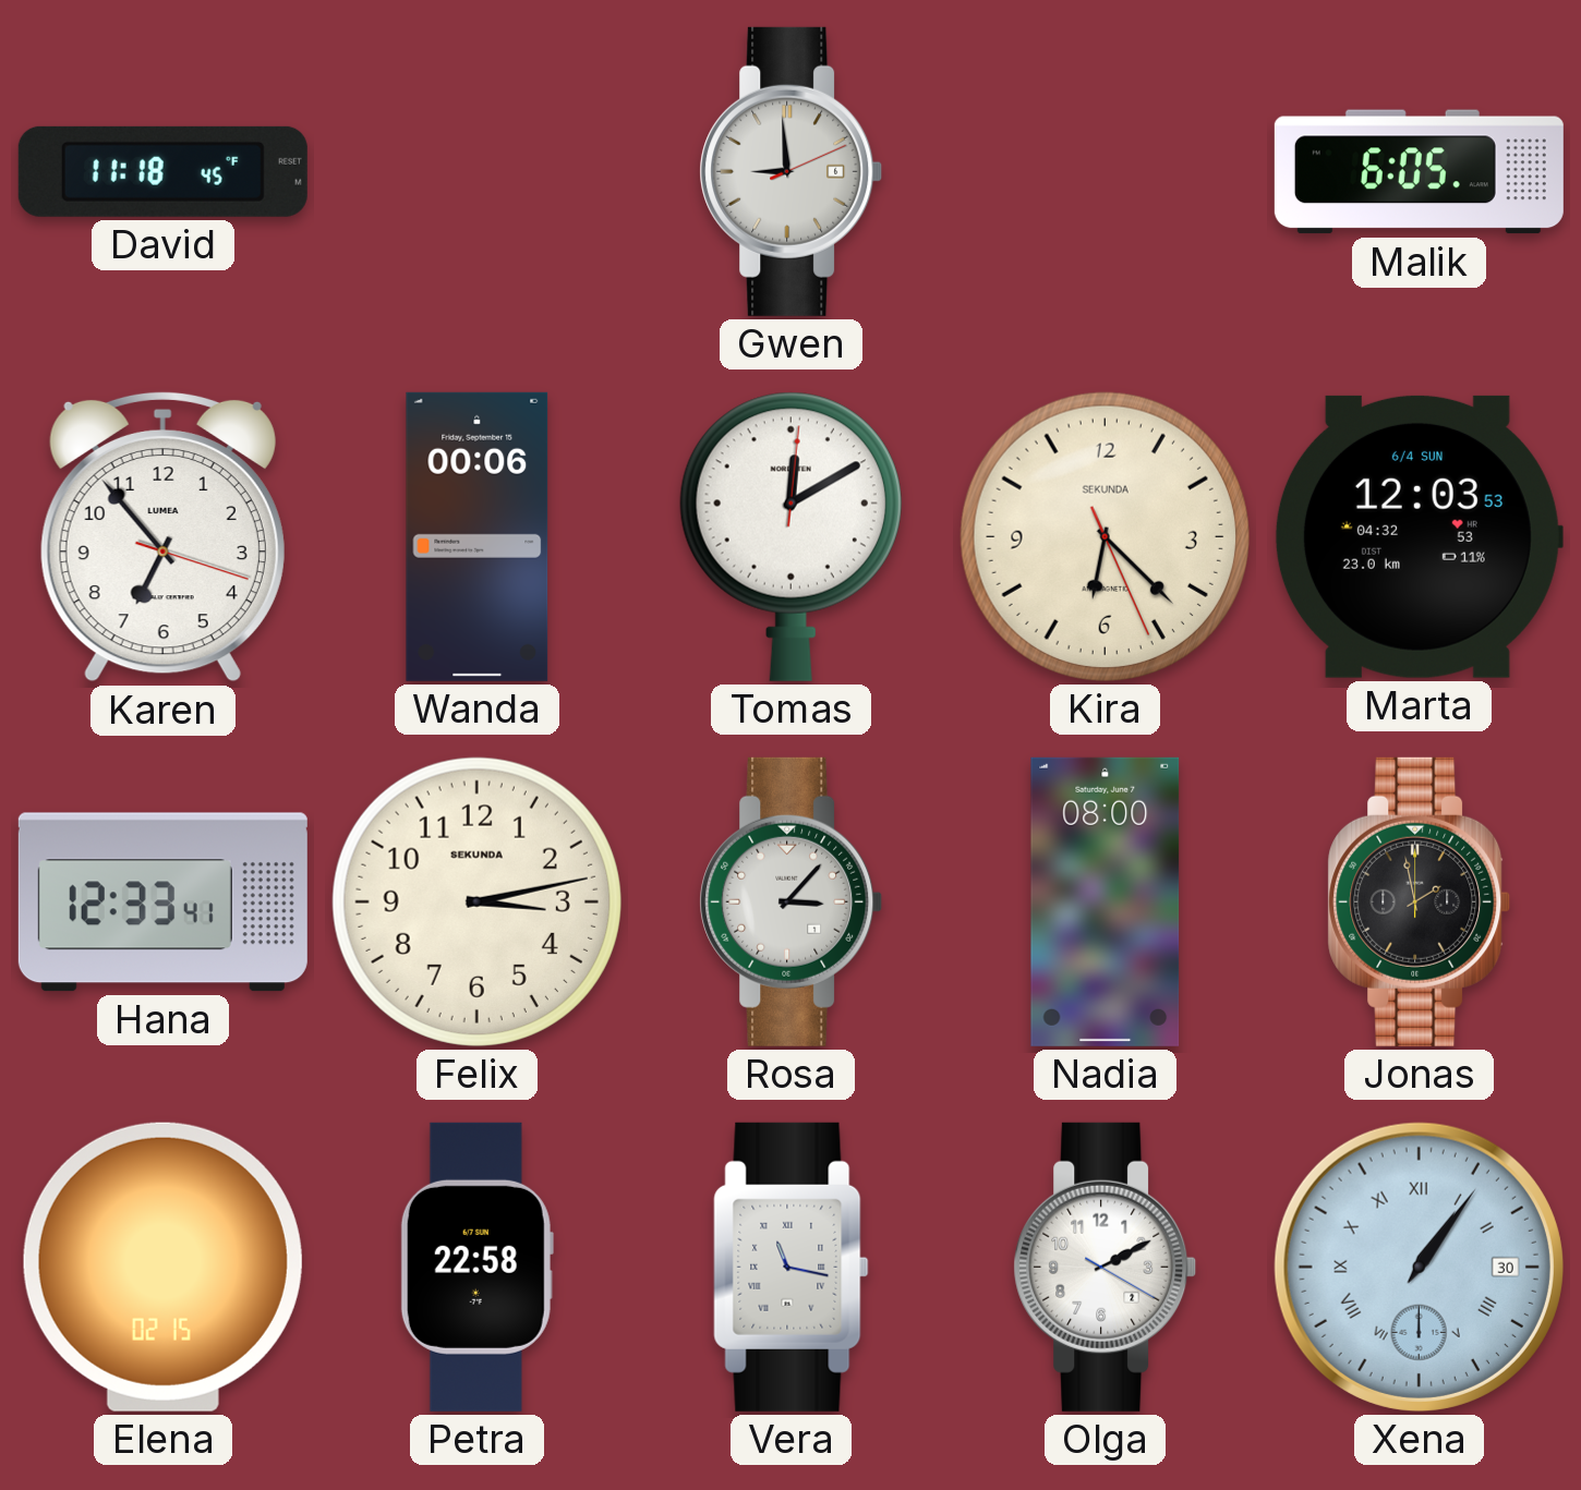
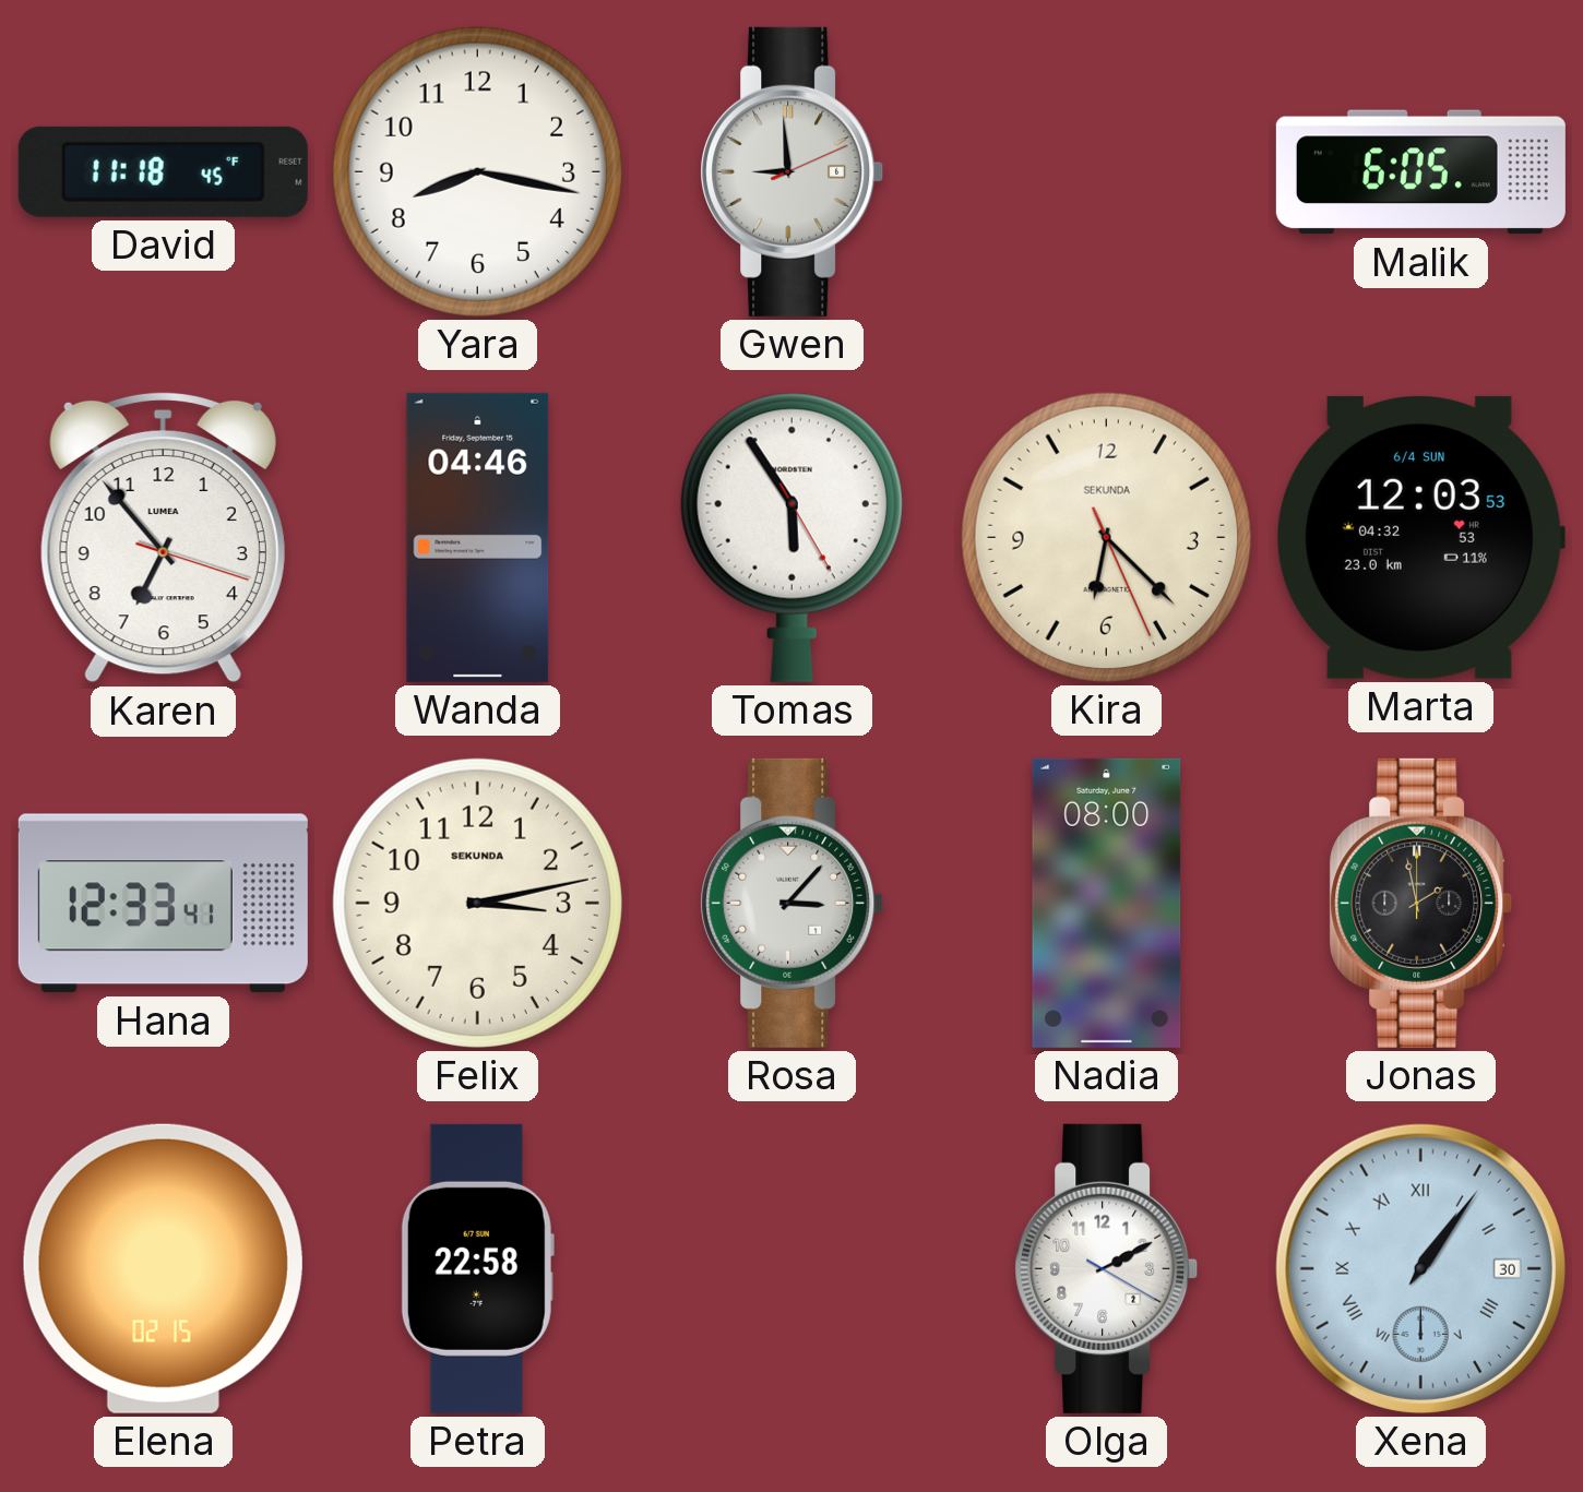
Yara: none -> 8:17
Wanda: 00:06 -> 04:46
Tomas: 12:10 -> 5:54
Vera: 11:17 -> none
